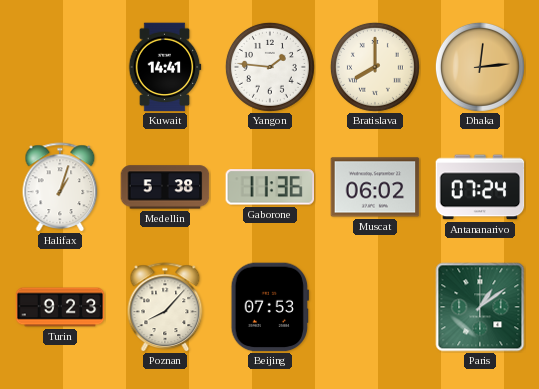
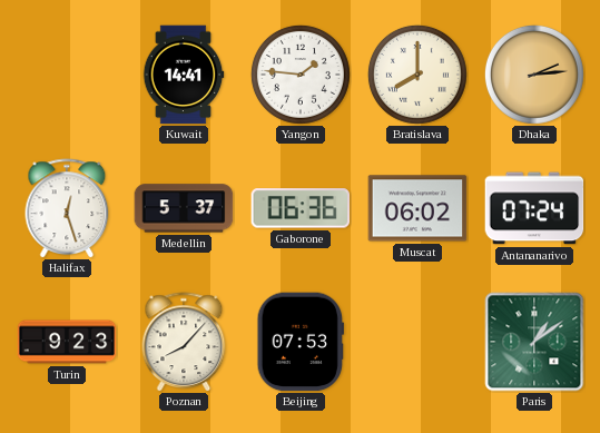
Dhaka: 12:14 -> 2:14
Halifax: 1:03 -> 12:27
Medellin: 5:38 -> 5:37
Gaborone: 11:36 -> 06:36
